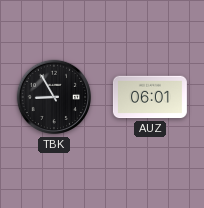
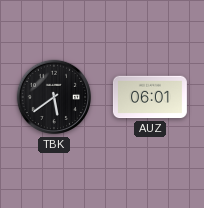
TBK: 8:55 -> 5:39
